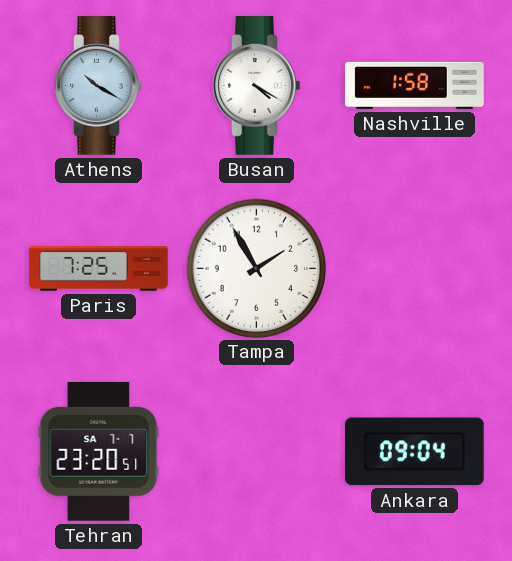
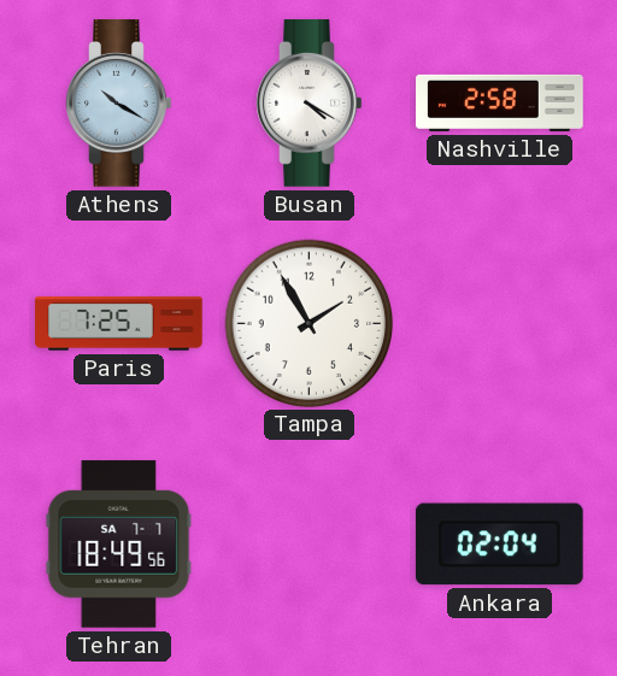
Nashville: 1:58 -> 2:58
Tehran: 23:20 -> 18:49
Ankara: 09:04 -> 02:04
